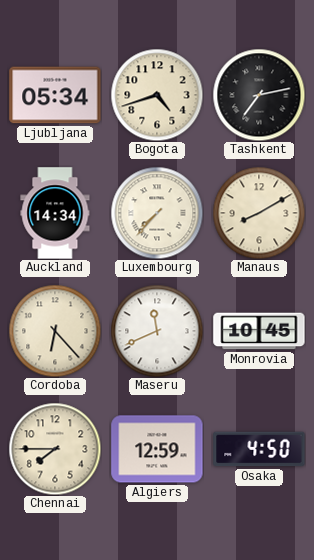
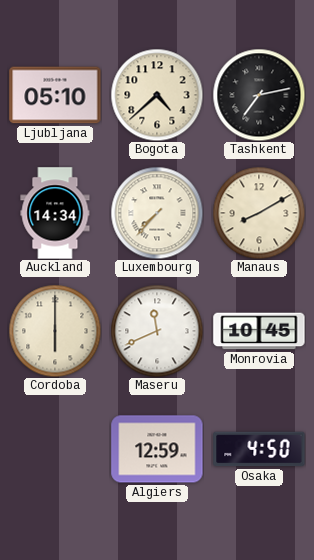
Ljubljana: 05:34 -> 05:10
Bogota: 4:42 -> 4:38
Cordoba: 6:23 -> 6:00
Chennai: 7:45 -> none
